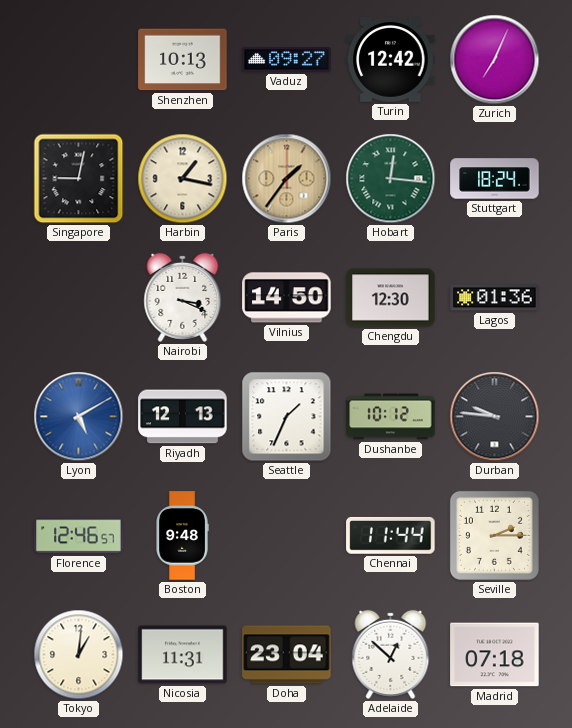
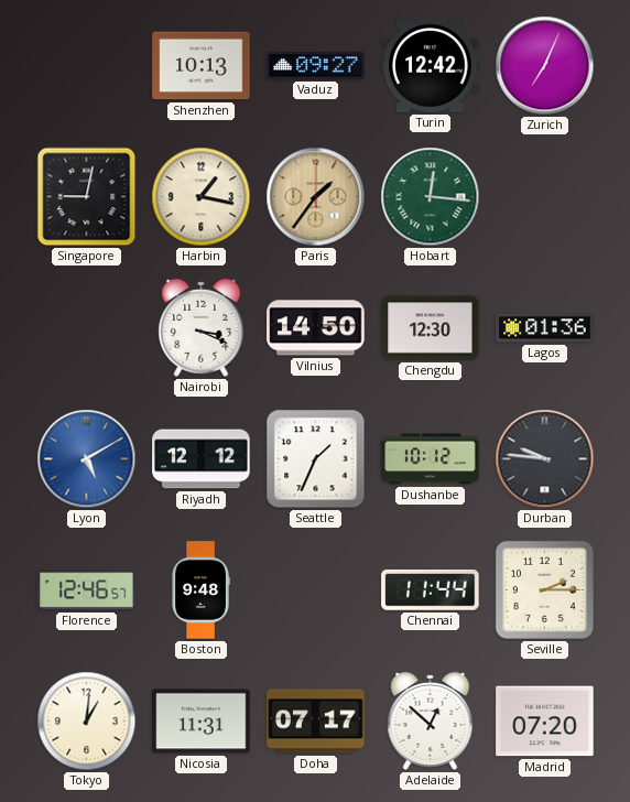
Stuttgart: 18:24 -> none
Riyadh: 12:13 -> 12:12
Doha: 23:04 -> 07:17
Madrid: 07:18 -> 07:20
